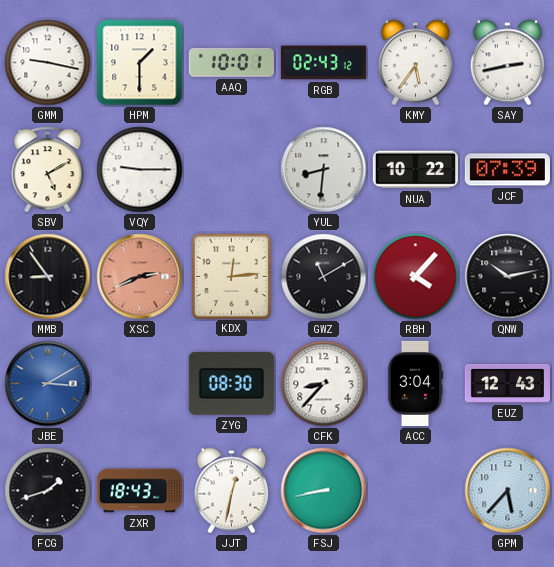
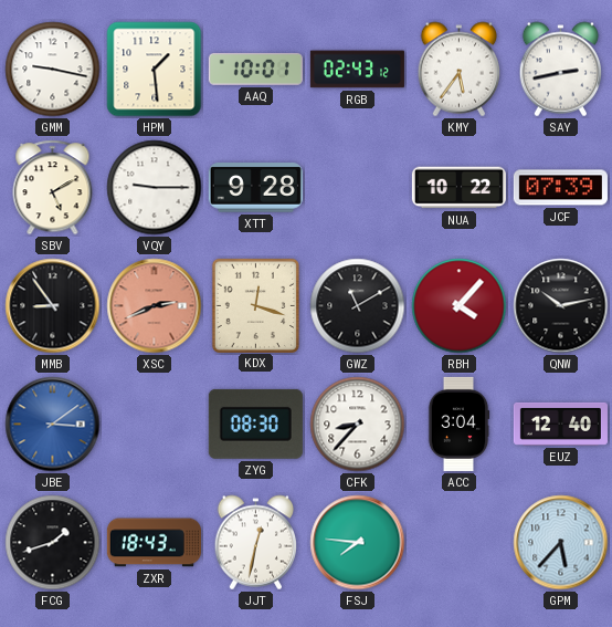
HPM: 1:30 -> 1:29
XTT: none -> 9:28
YUL: 8:31 -> none
KDX: 12:14 -> 12:18
JBE: 3:10 -> 3:09
EUZ: 12:43 -> 12:40
FSJ: 8:43 -> 7:46
